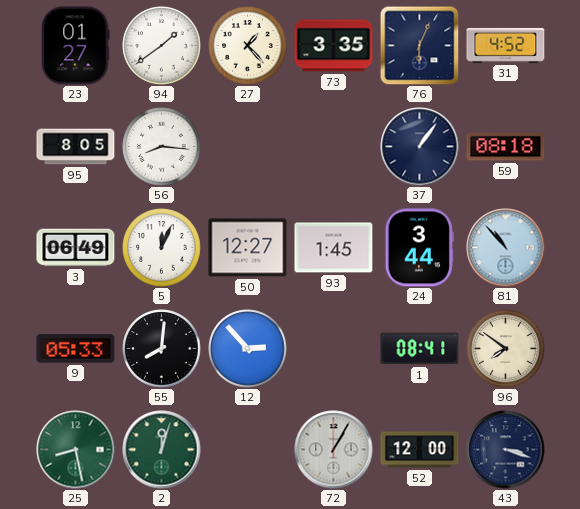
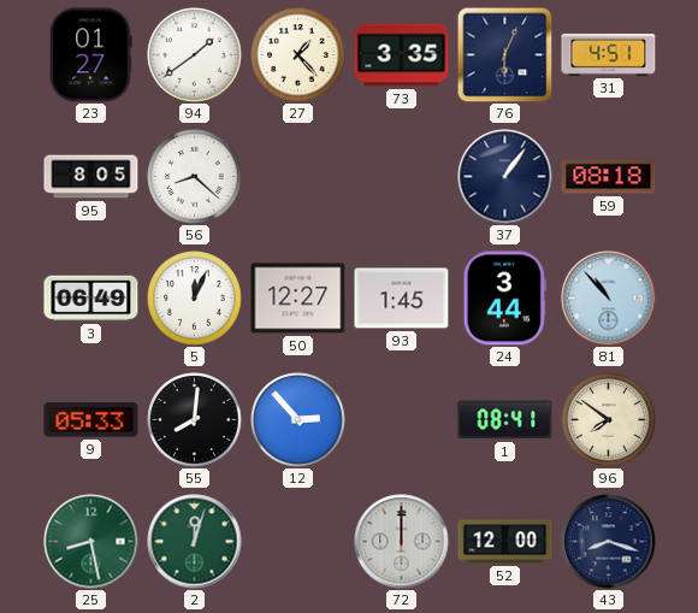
31: 4:52 -> 4:51
56: 8:16 -> 8:22
72: 1:05 -> 12:00
43: 3:18 -> 8:18
